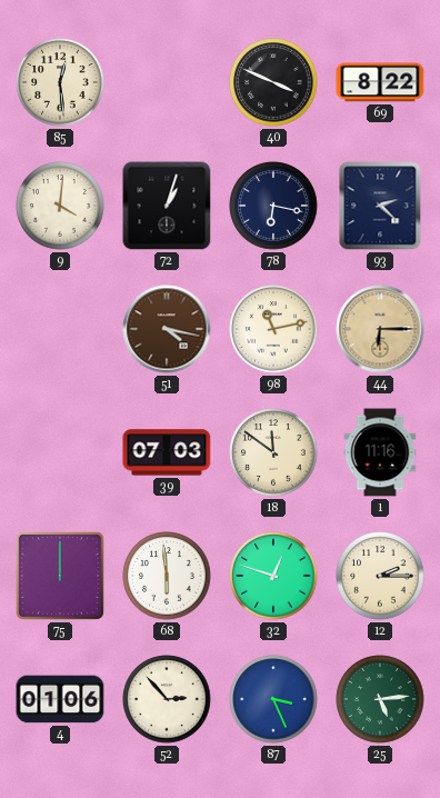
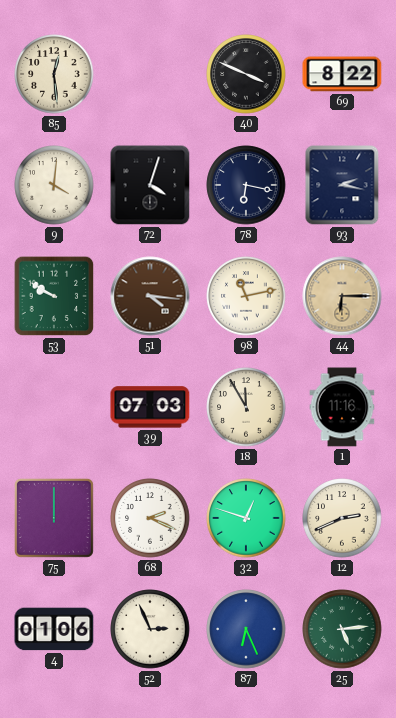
72: 1:03 -> 4:03
93: 2:22 -> 2:17
53: none -> 9:50
51: 4:17 -> 4:16
18: 11:51 -> 11:55
68: 5:59 -> 2:19
12: 2:15 -> 2:41
52: 2:53 -> 2:56
87: 3:26 -> 6:26
